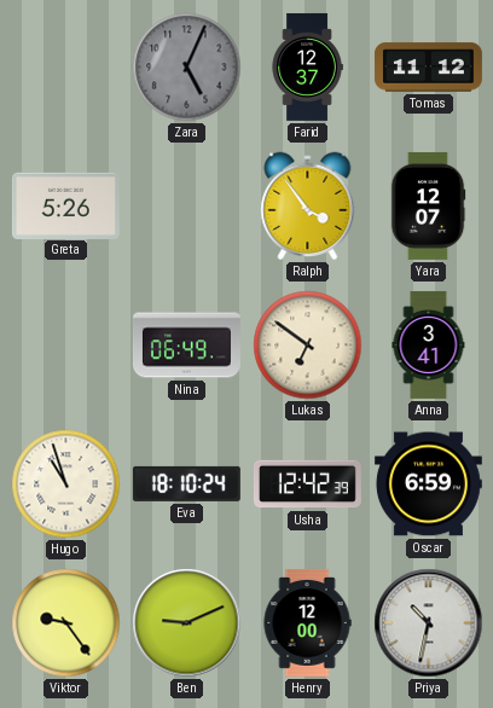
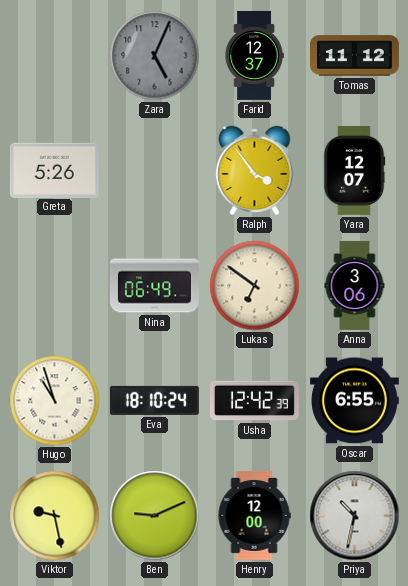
Anna: 3:41 -> 3:06
Oscar: 6:59 -> 6:55
Viktor: 9:24 -> 9:28
